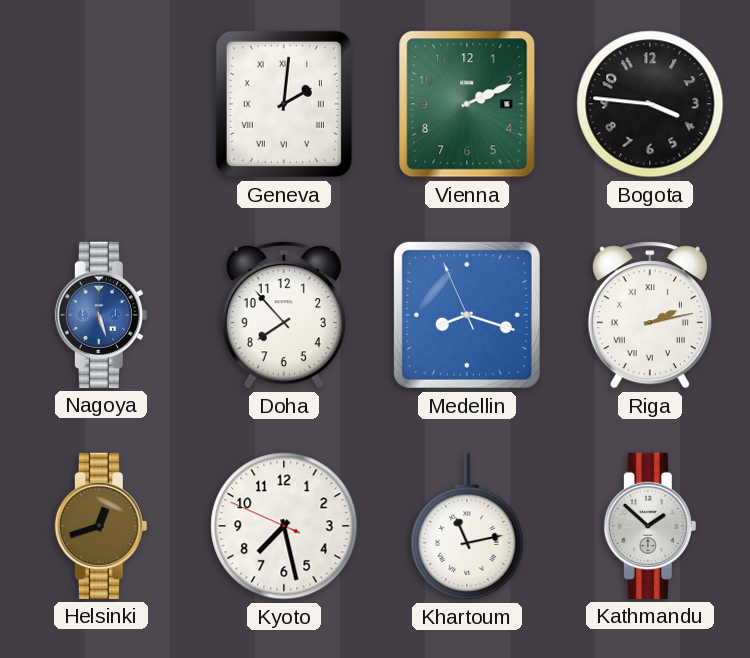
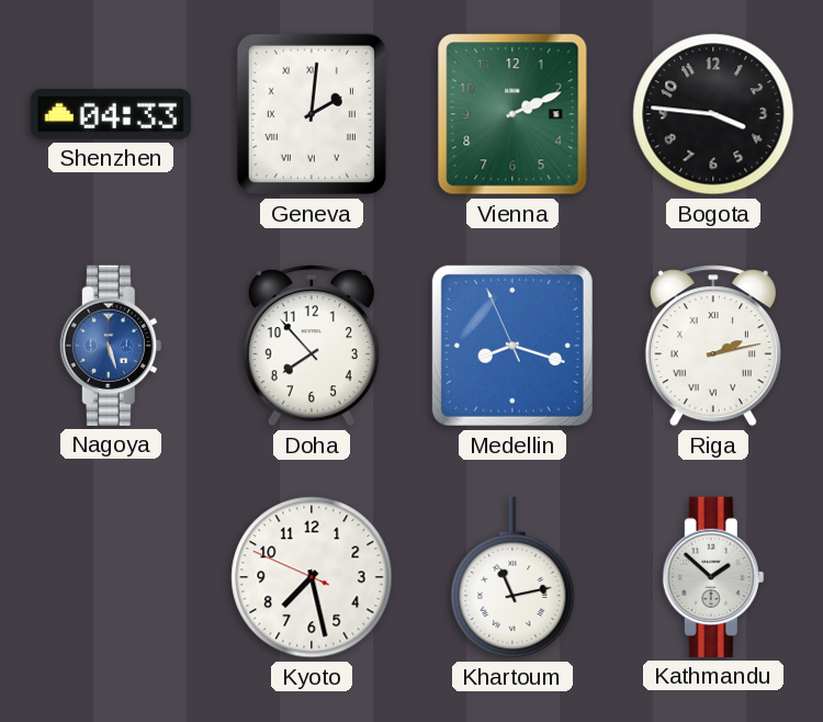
Shenzhen: none -> 04:33
Helsinki: 12:42 -> none
